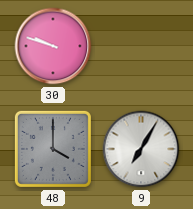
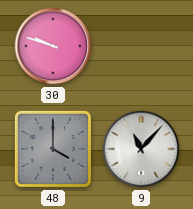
9: 7:05 -> 11:07
